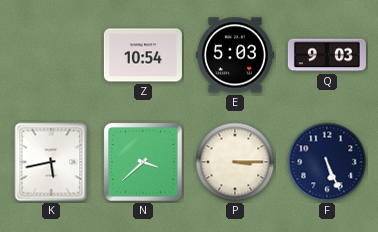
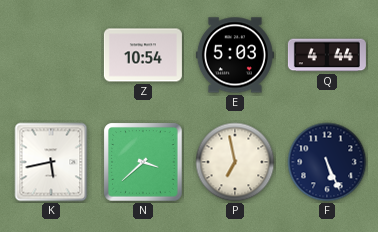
Q: 9:03 -> 4:44
P: 3:15 -> 6:58
